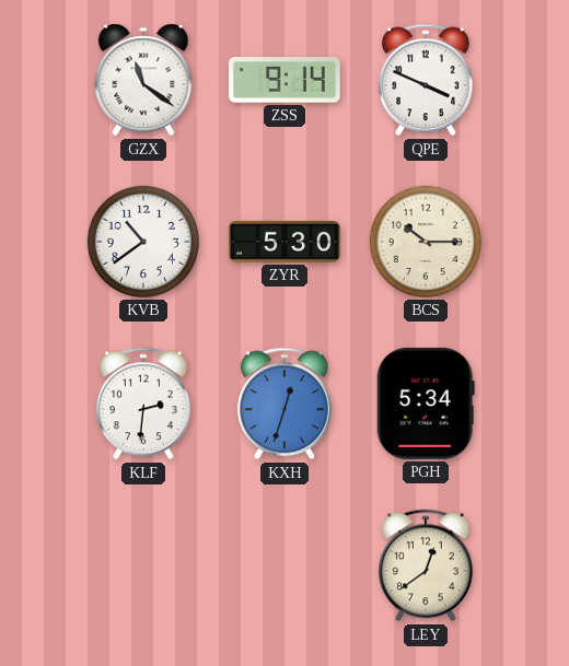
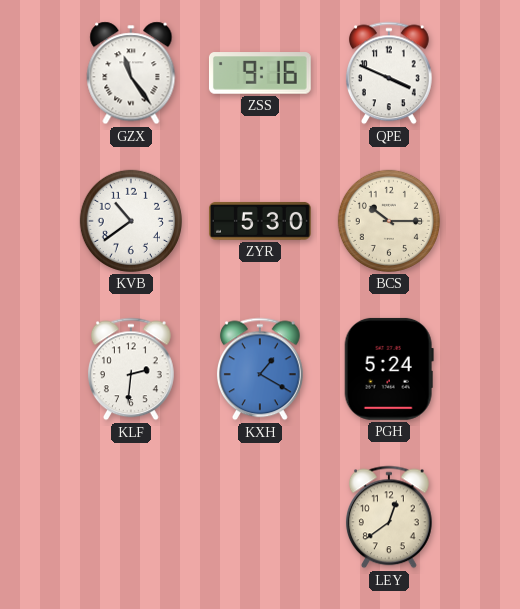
GZX: 11:21 -> 11:24
ZSS: 9:14 -> 9:16
KXH: 12:33 -> 1:20
PGH: 5:34 -> 5:24
